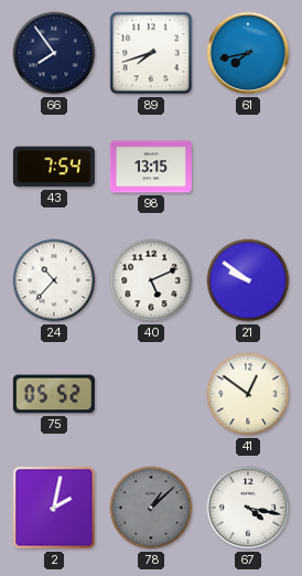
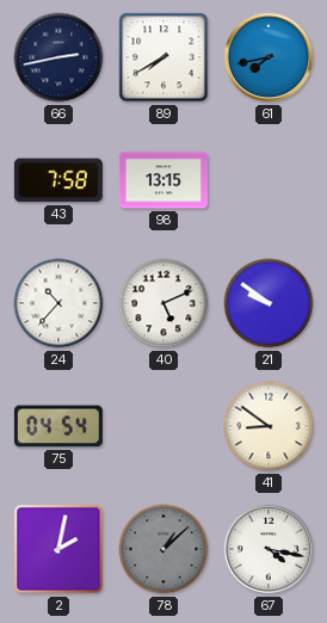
66: 7:54 -> 2:43
89: 7:42 -> 7:40
43: 7:54 -> 7:58
75: 05:52 -> 04:54
41: 12:51 -> 8:51
